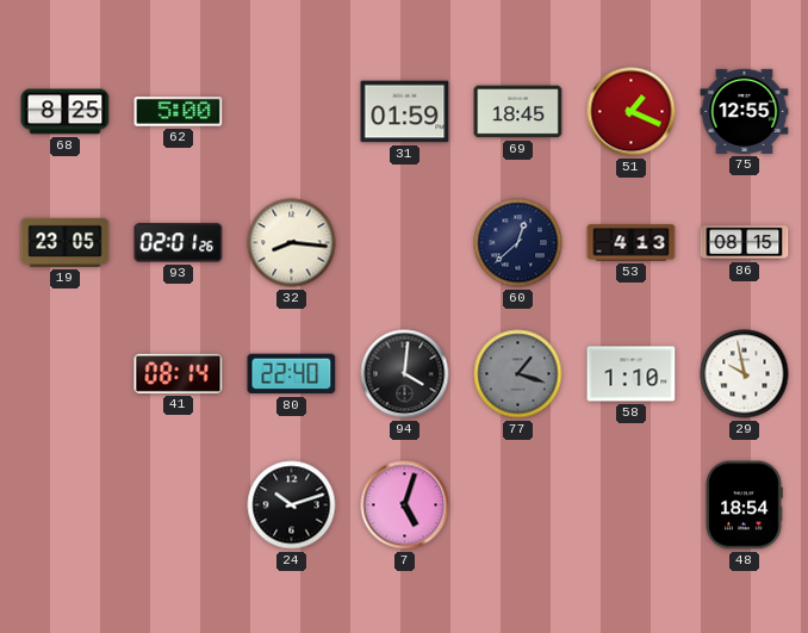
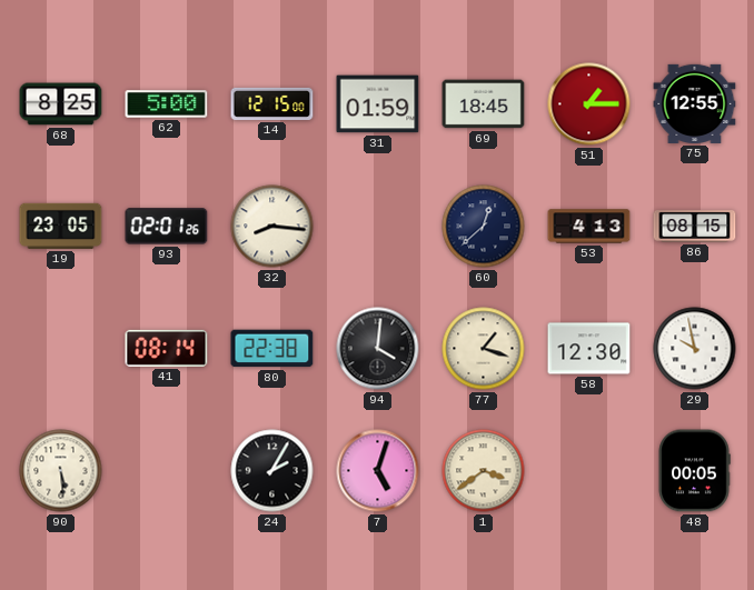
14: none -> 12:15
51: 1:19 -> 1:15
80: 22:40 -> 22:38
77 dial: grey -> cream
58: 1:10 -> 12:30
90: none -> 5:29
24: 10:12 -> 2:05
1: none -> 3:39
48: 18:54 -> 00:05
